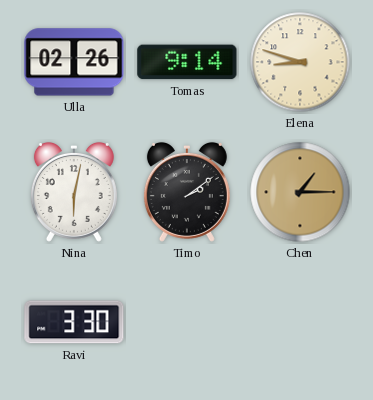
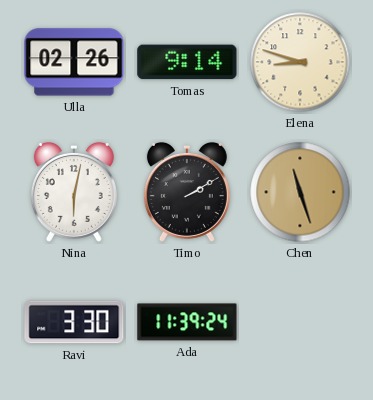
Timo: 2:09 -> 2:10
Chen: 1:15 -> 11:27
Ada: none -> 11:39
